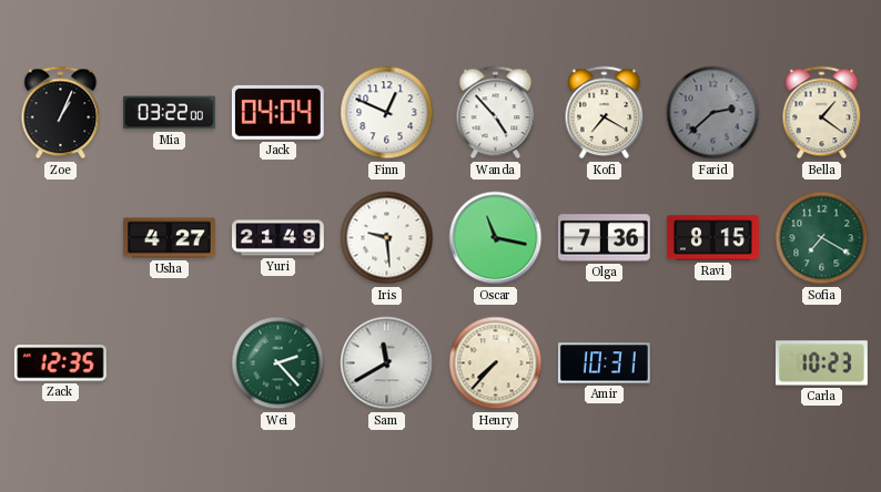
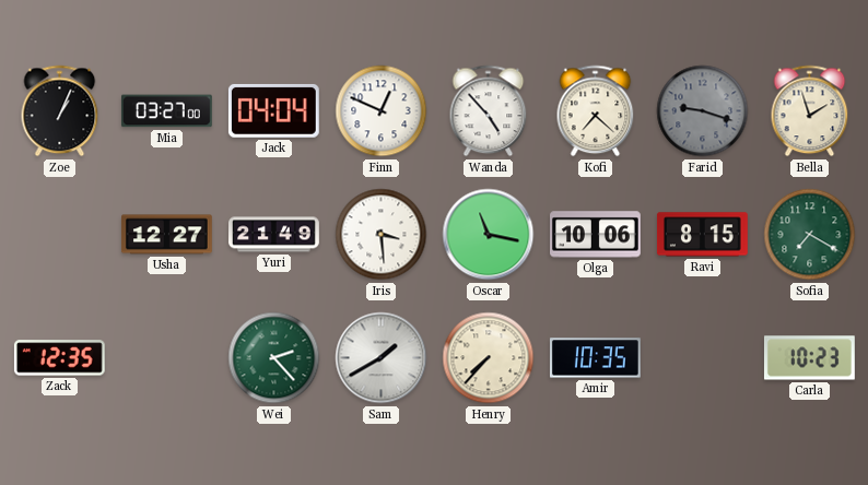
Mia: 03:22 -> 03:27
Kofi: 7:20 -> 7:22
Farid: 2:38 -> 9:18
Bella: 1:21 -> 1:57
Usha: 4:27 -> 12:27
Iris: 9:29 -> 3:29
Olga: 7:36 -> 10:06
Sam: 11:40 -> 1:40
Amir: 10:31 -> 10:35
